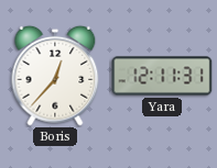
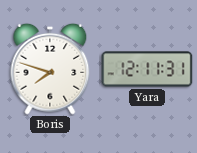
Boris: 12:37 -> 7:48
